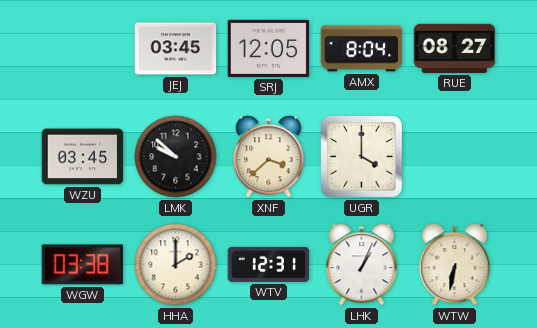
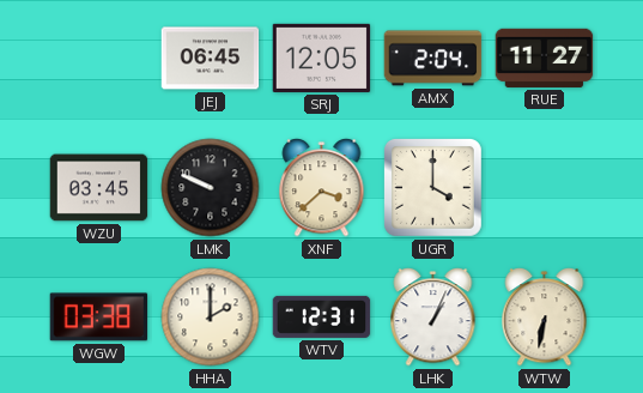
JEJ: 03:45 -> 06:45
AMX: 8:04 -> 2:04
RUE: 08:27 -> 11:27
LMK: 9:52 -> 9:49
